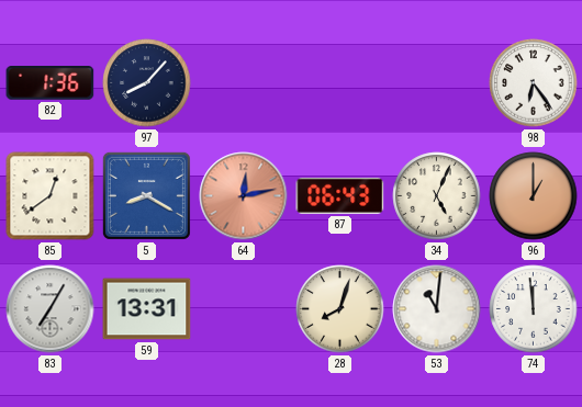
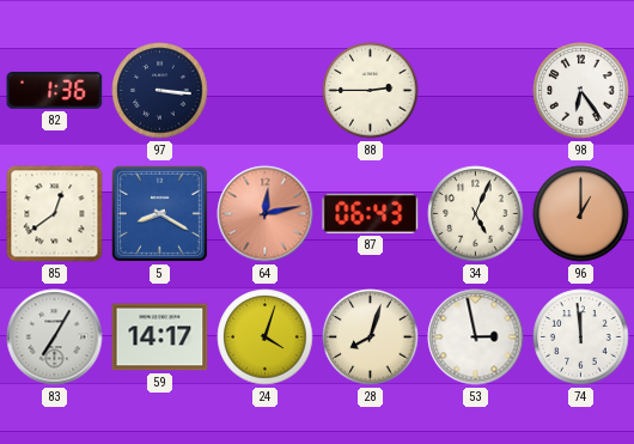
97: 8:07 -> 3:16
88: none -> 2:45
59: 13:31 -> 14:17
24: none -> 4:03
53: 11:01 -> 2:58
